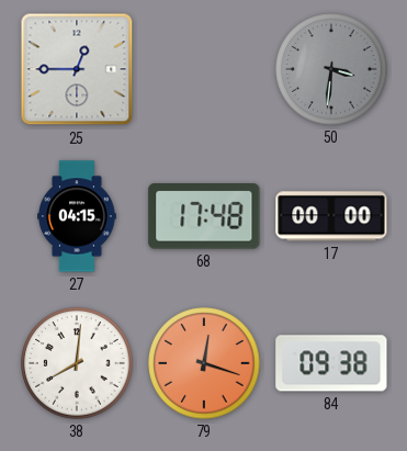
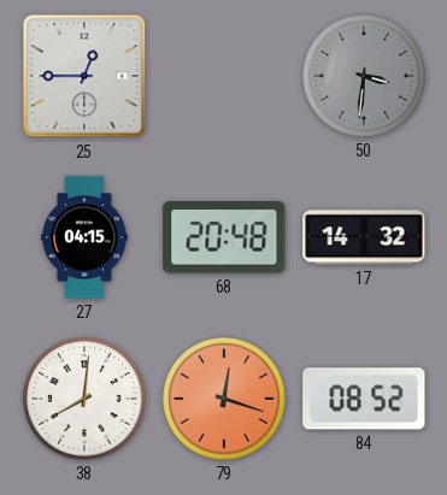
68: 17:48 -> 20:48
17: 00:00 -> 14:32
84: 09:38 -> 08:52
